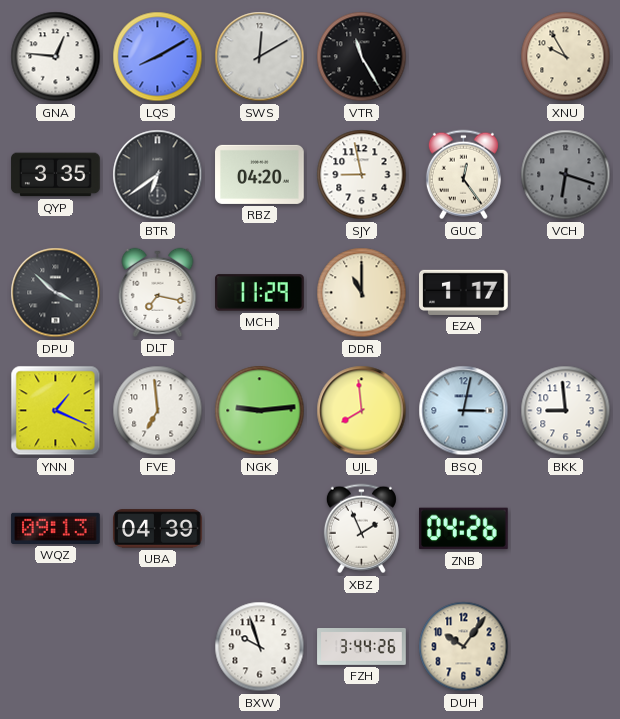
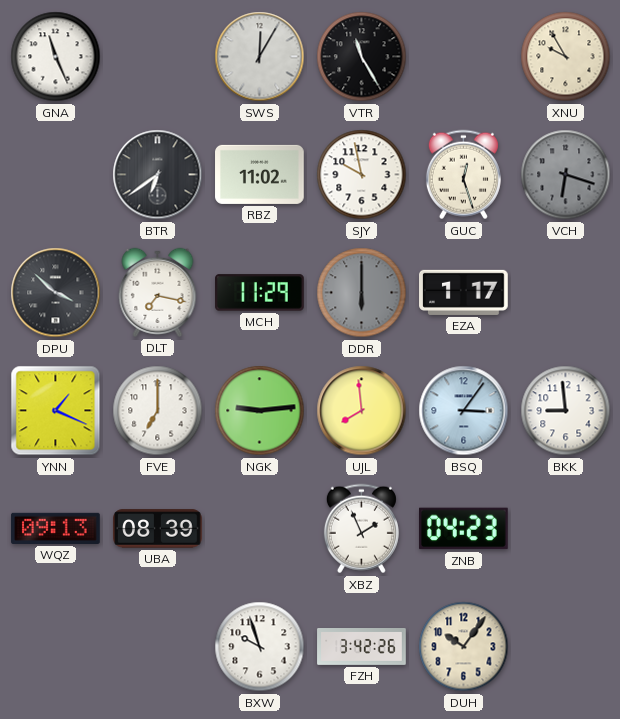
GNA: 12:46 -> 11:26
LQS: 8:10 -> none
SWS: 12:10 -> 12:05
QYP: 3:35 -> none
RBZ: 04:20 -> 11:02
SJY: 8:58 -> 9:58
GUC: 12:24 -> 12:27
DDR: 11:00 -> 6:00
DDR dial: cream -> grey
FVE: 6:59 -> 7:00
BSQ: 3:02 -> 3:06
UBA: 04:39 -> 08:39
ZNB: 04:26 -> 04:23
FZH: 3:44 -> 3:42
